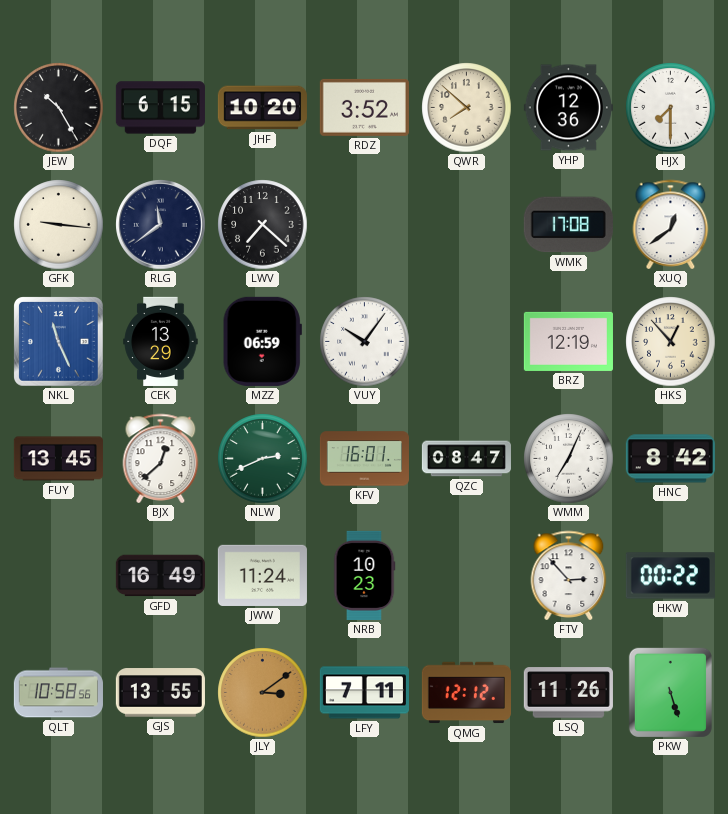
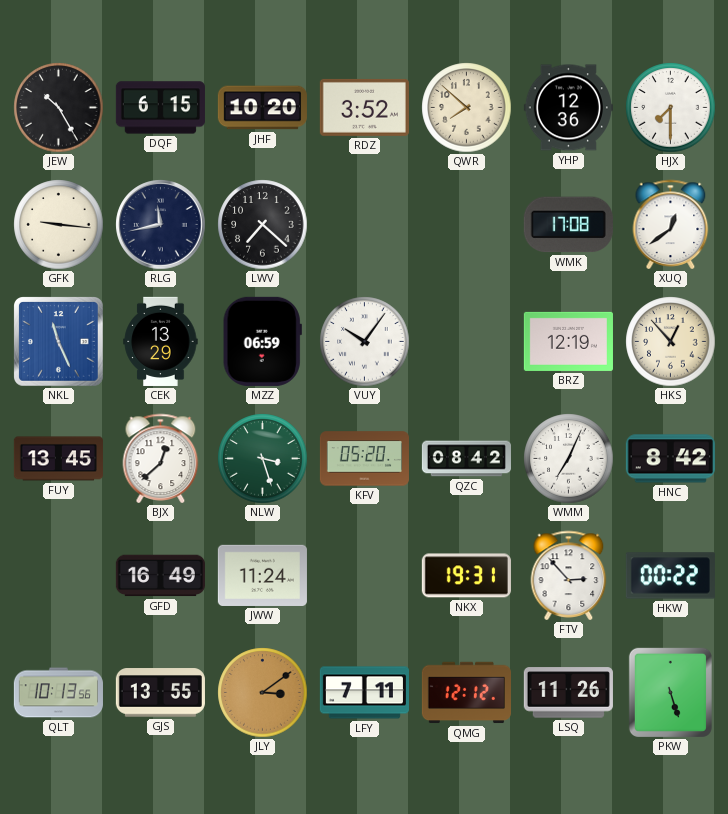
RLG: 11:39 -> 11:43
NLW: 2:41 -> 3:27
KFV: 16:01 -> 05:20
QZC: 08:47 -> 08:42
NRB: 10:23 -> none
NKX: none -> 19:31
QLT: 10:58 -> 10:13
